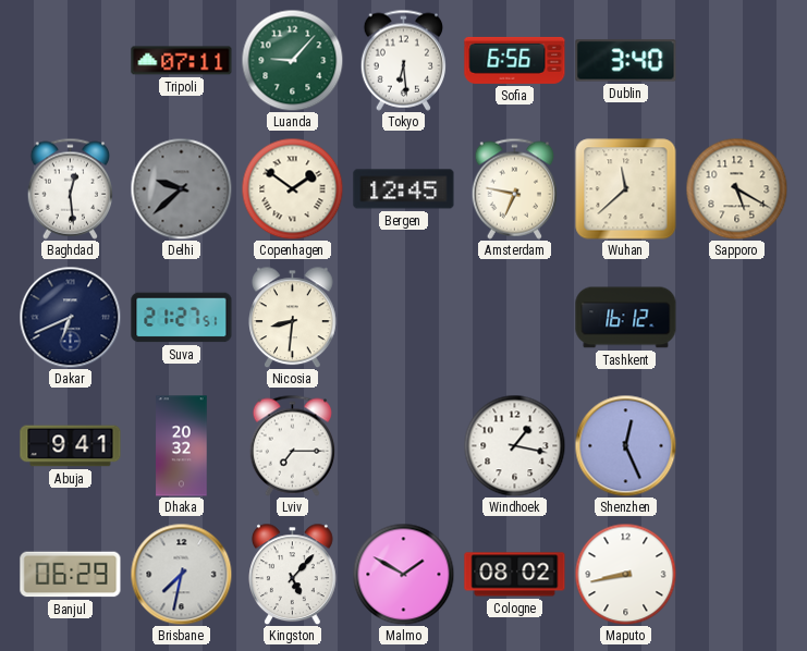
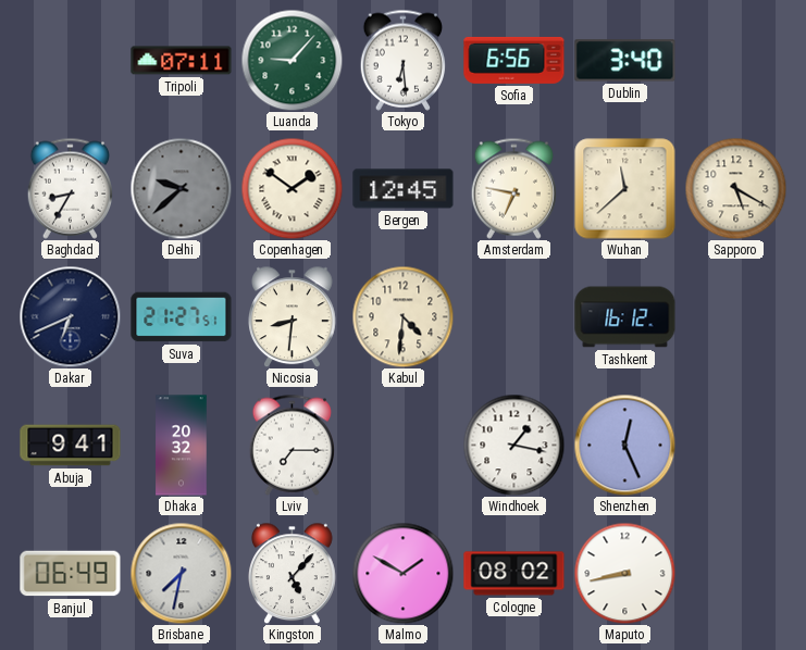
Baghdad: 12:29 -> 8:35
Kabul: none -> 4:31
Banjul: 06:29 -> 06:49
